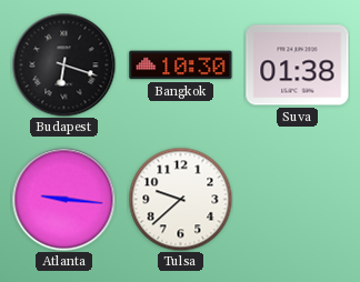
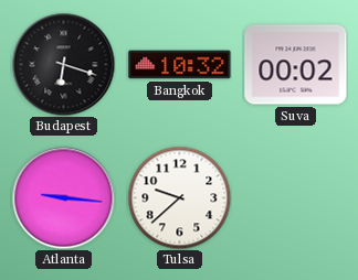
Bangkok: 10:30 -> 10:32
Suva: 01:38 -> 00:02
